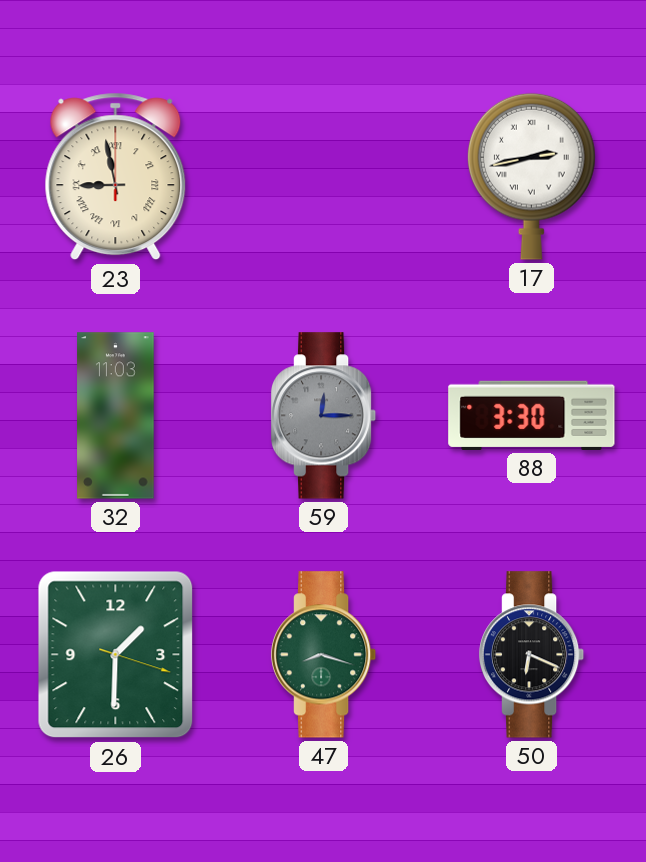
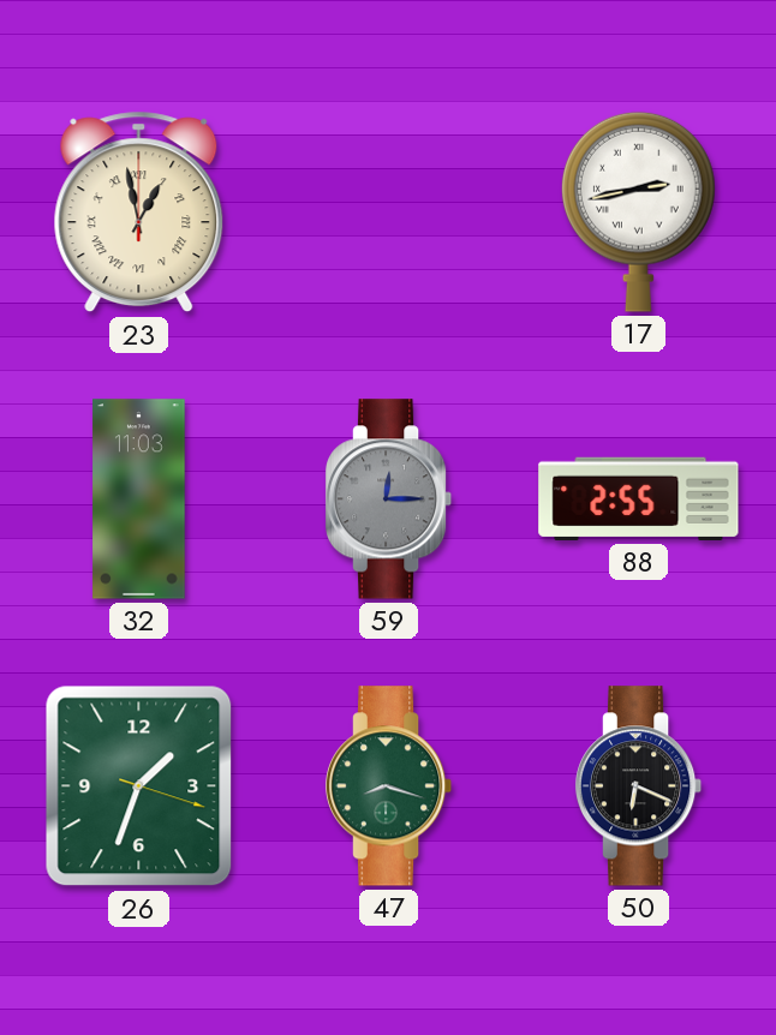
23: 8:58 -> 12:58
88: 3:30 -> 2:55
26: 1:30 -> 1:33
